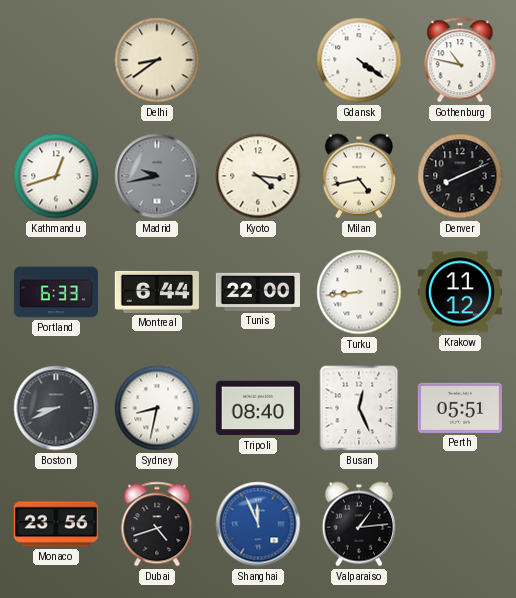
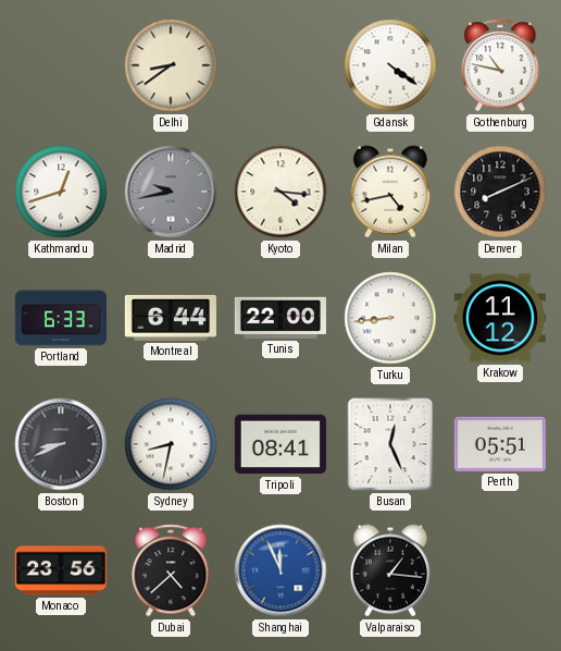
Tripoli: 08:40 -> 08:41
Dubai: 4:42 -> 4:38
Valparaiso: 1:14 -> 1:16
